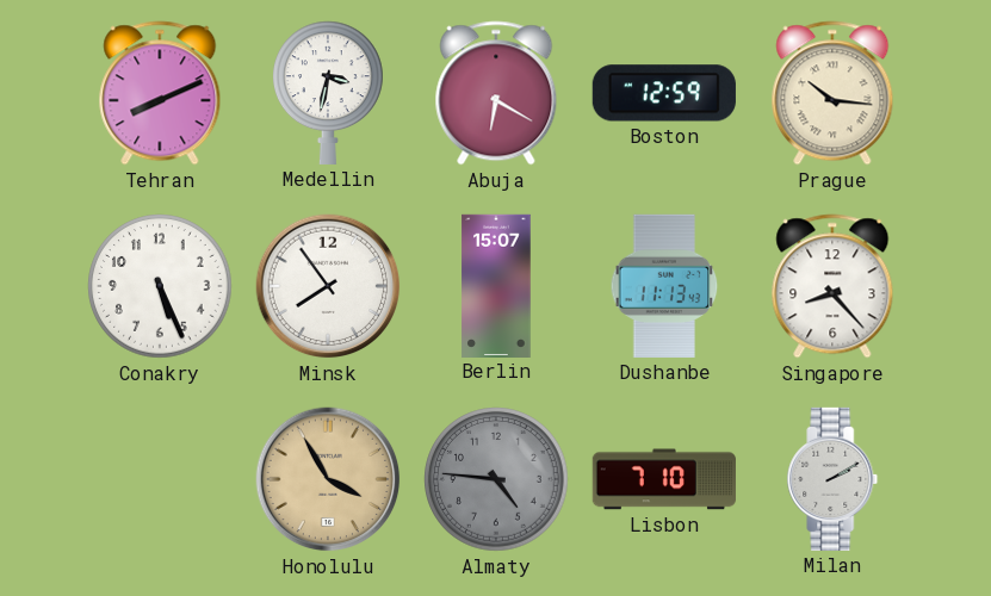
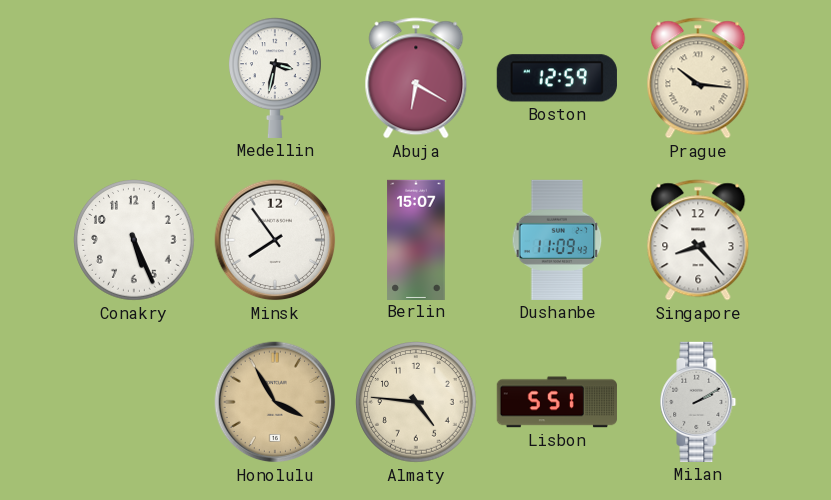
Tehran: 8:11 -> none
Dushanbe: 11:13 -> 11:09
Almaty dial: grey -> cream
Lisbon: 7:10 -> 5:51
